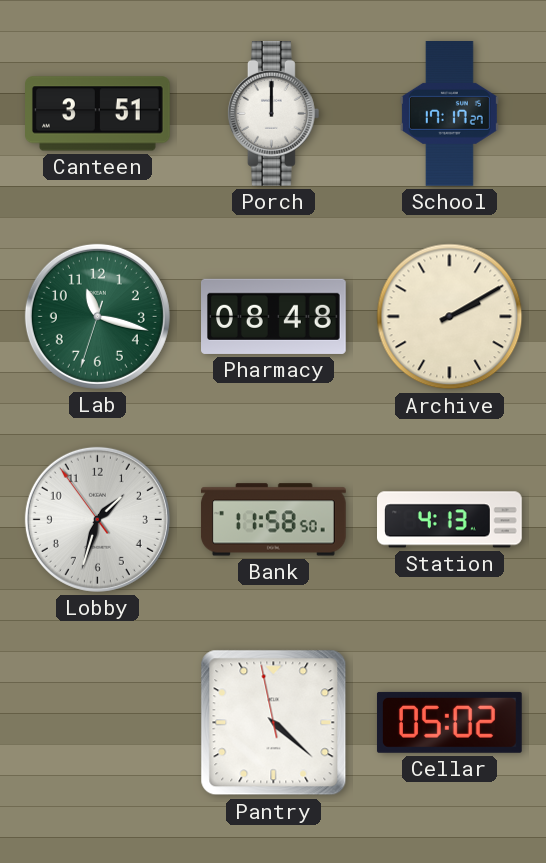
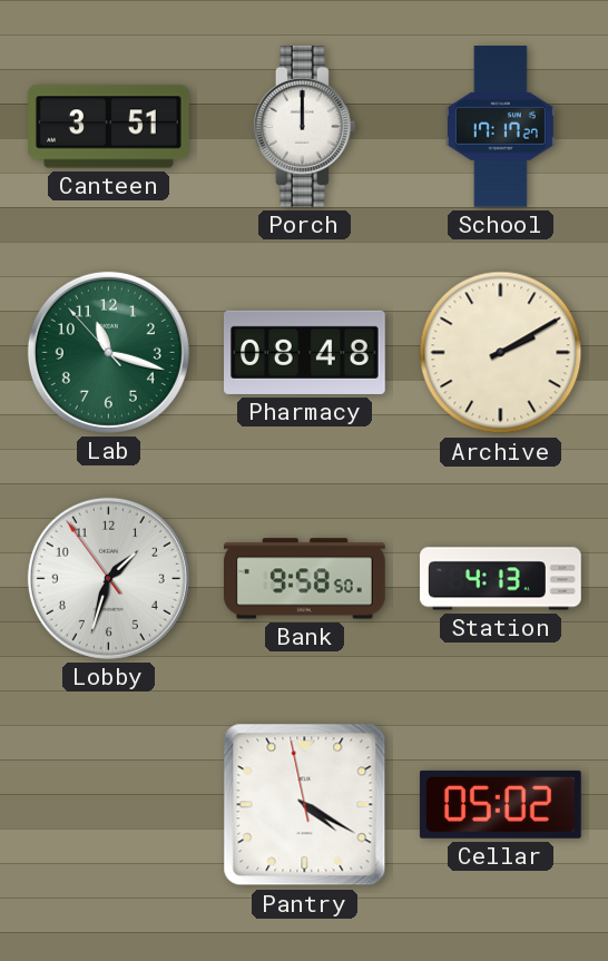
Lab: 11:17:33 -> 11:17:53
Bank: 11:58 -> 9:58
Pantry: 4:21 -> 4:19
